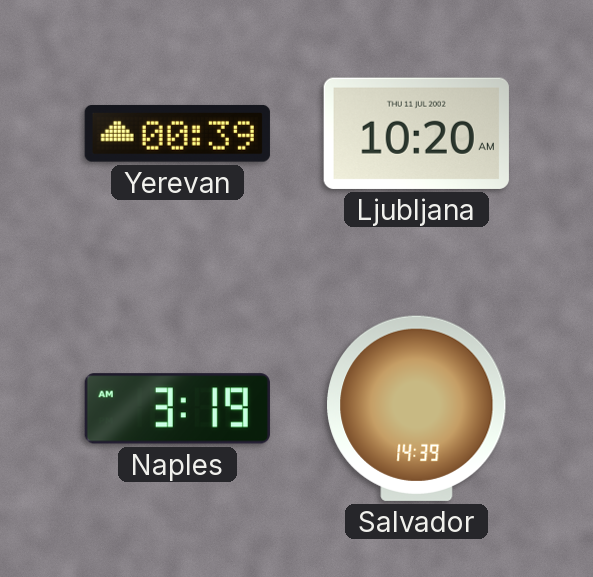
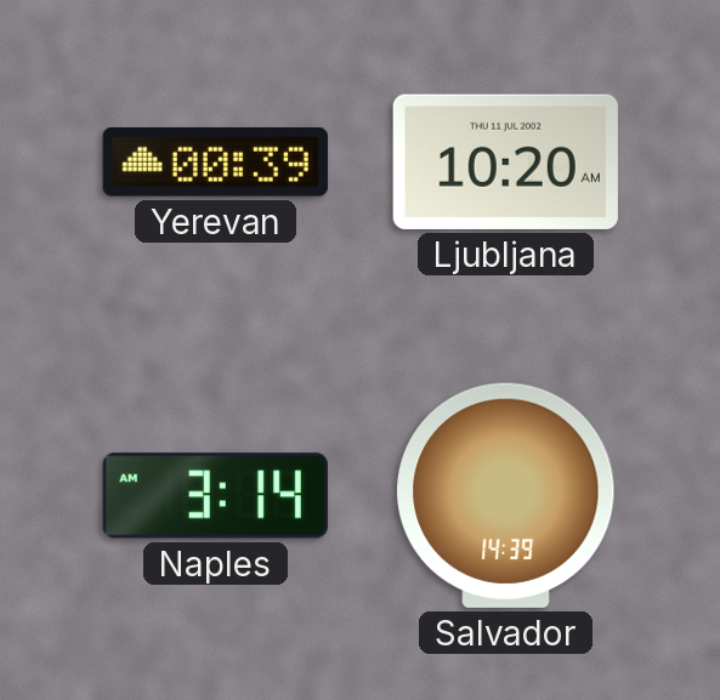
Naples: 3:19 -> 3:14
